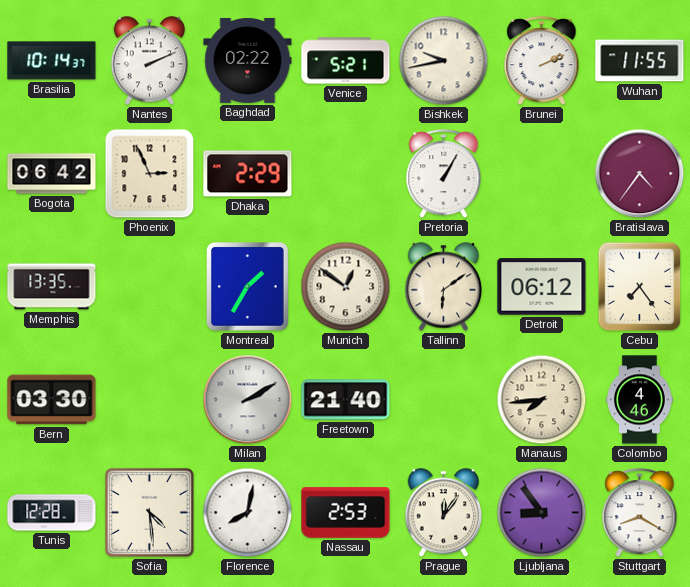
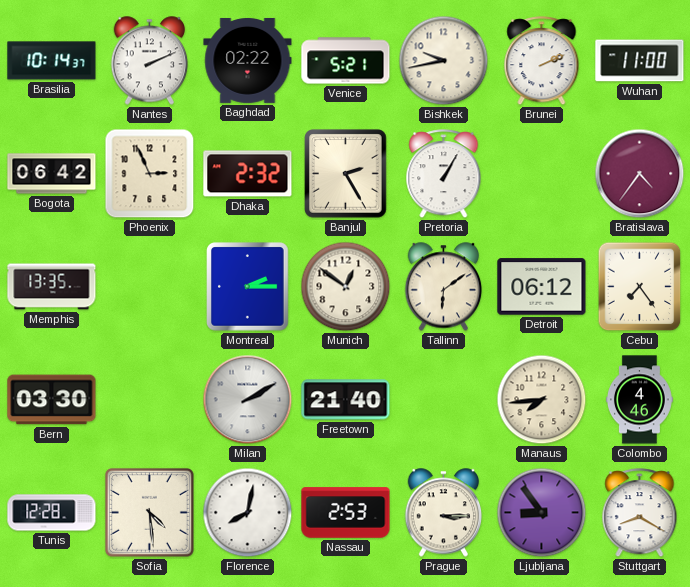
Wuhan: 11:55 -> 11:00
Dhaka: 2:29 -> 2:32
Banjul: none -> 2:25
Montreal: 1:35 -> 2:15
Prague: 12:06 -> 3:15
